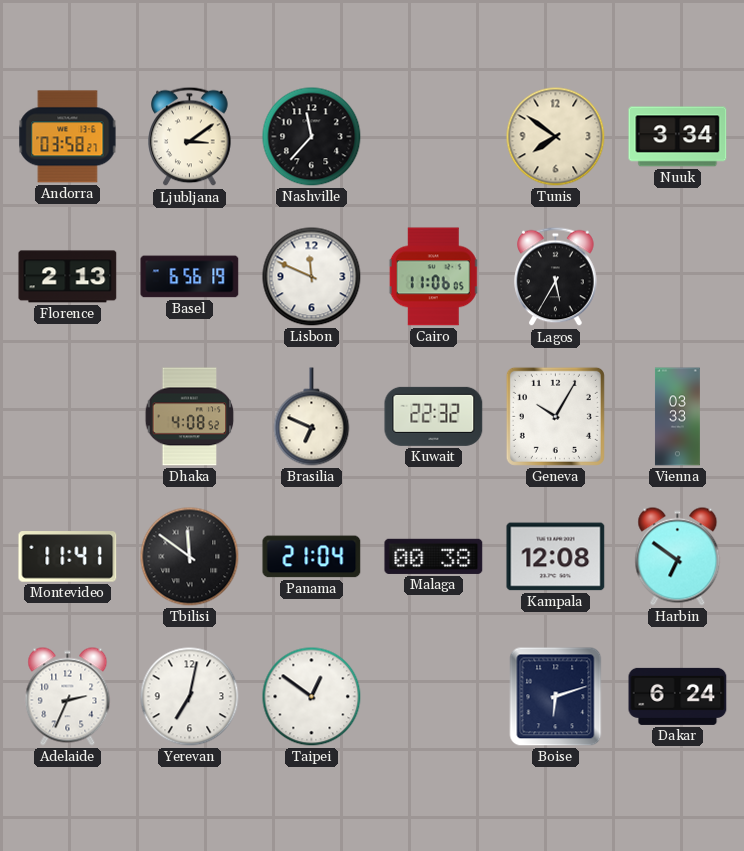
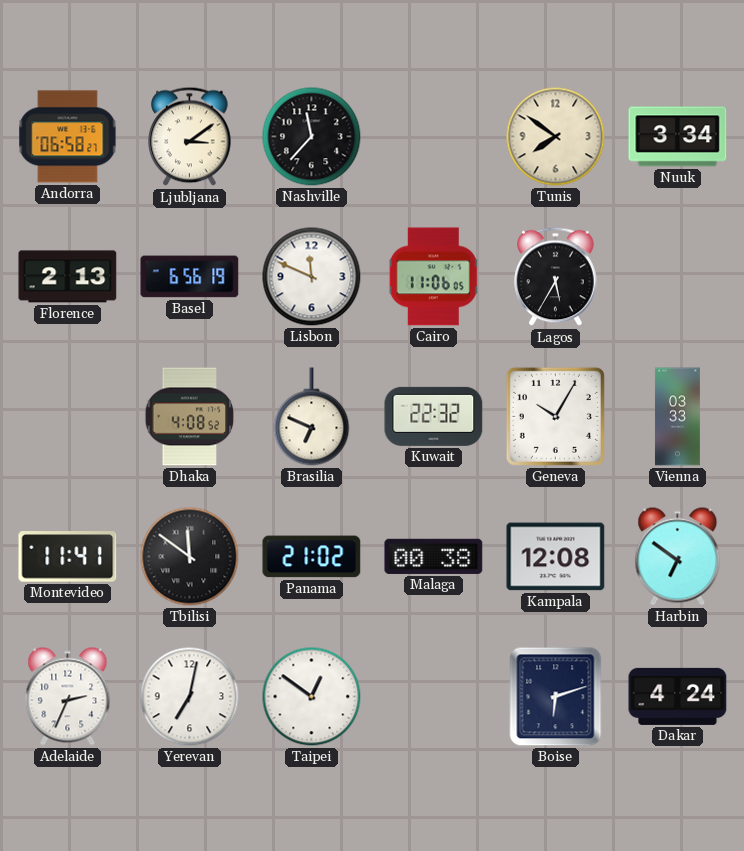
Andorra: 03:58 -> 06:58
Panama: 21:04 -> 21:02
Dakar: 6:24 -> 4:24
